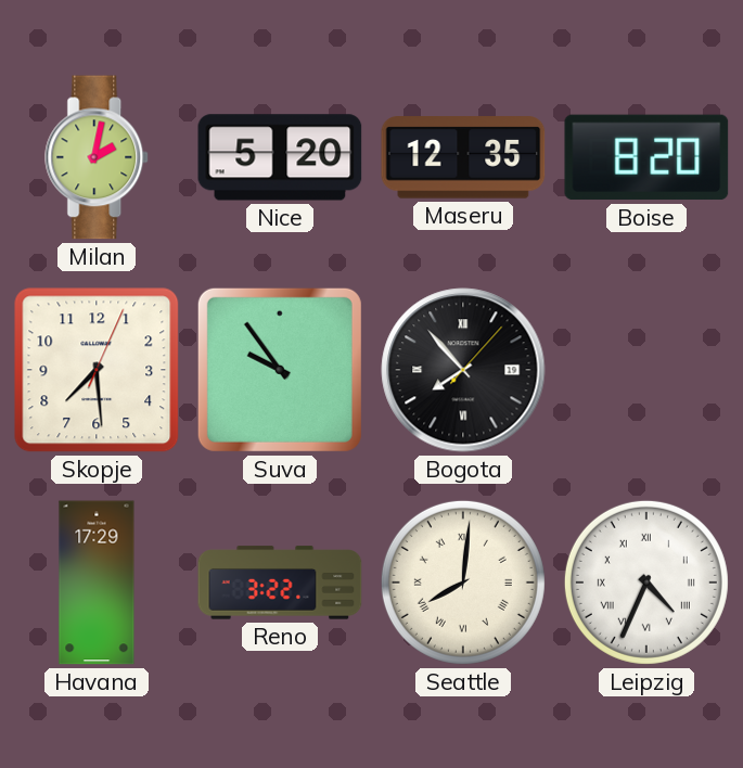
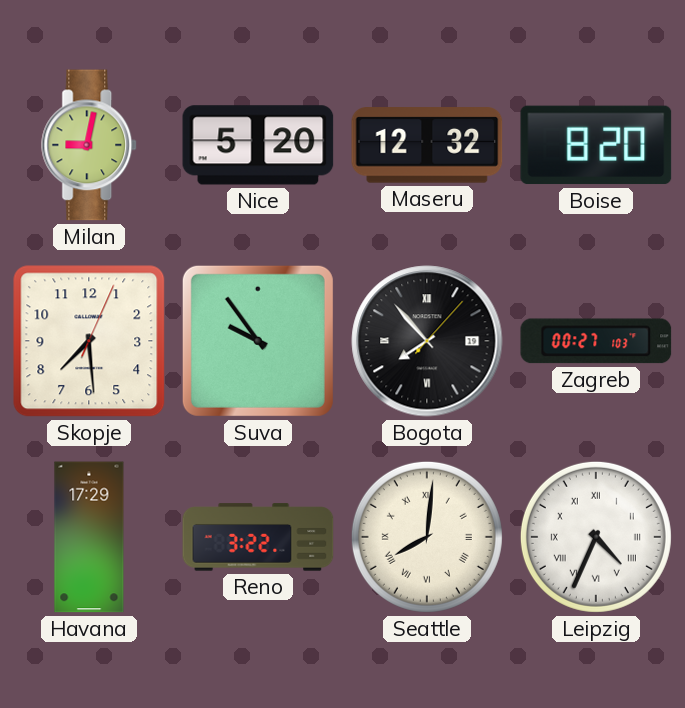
Milan: 2:02 -> 9:02
Maseru: 12:35 -> 12:32
Zagreb: none -> 00:27
